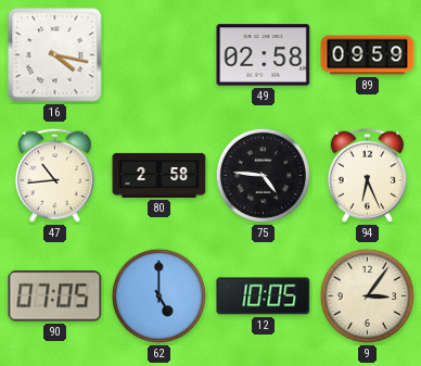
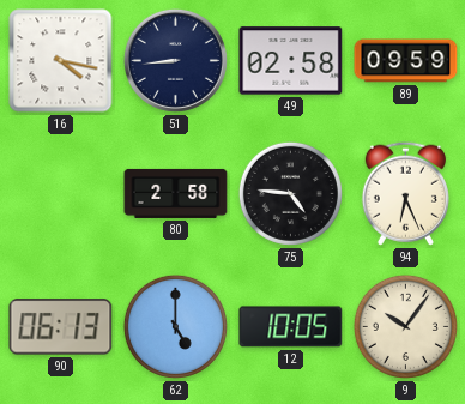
51: none -> 8:44
47: 10:44 -> none
90: 07:05 -> 06:13
9: 3:06 -> 10:06
